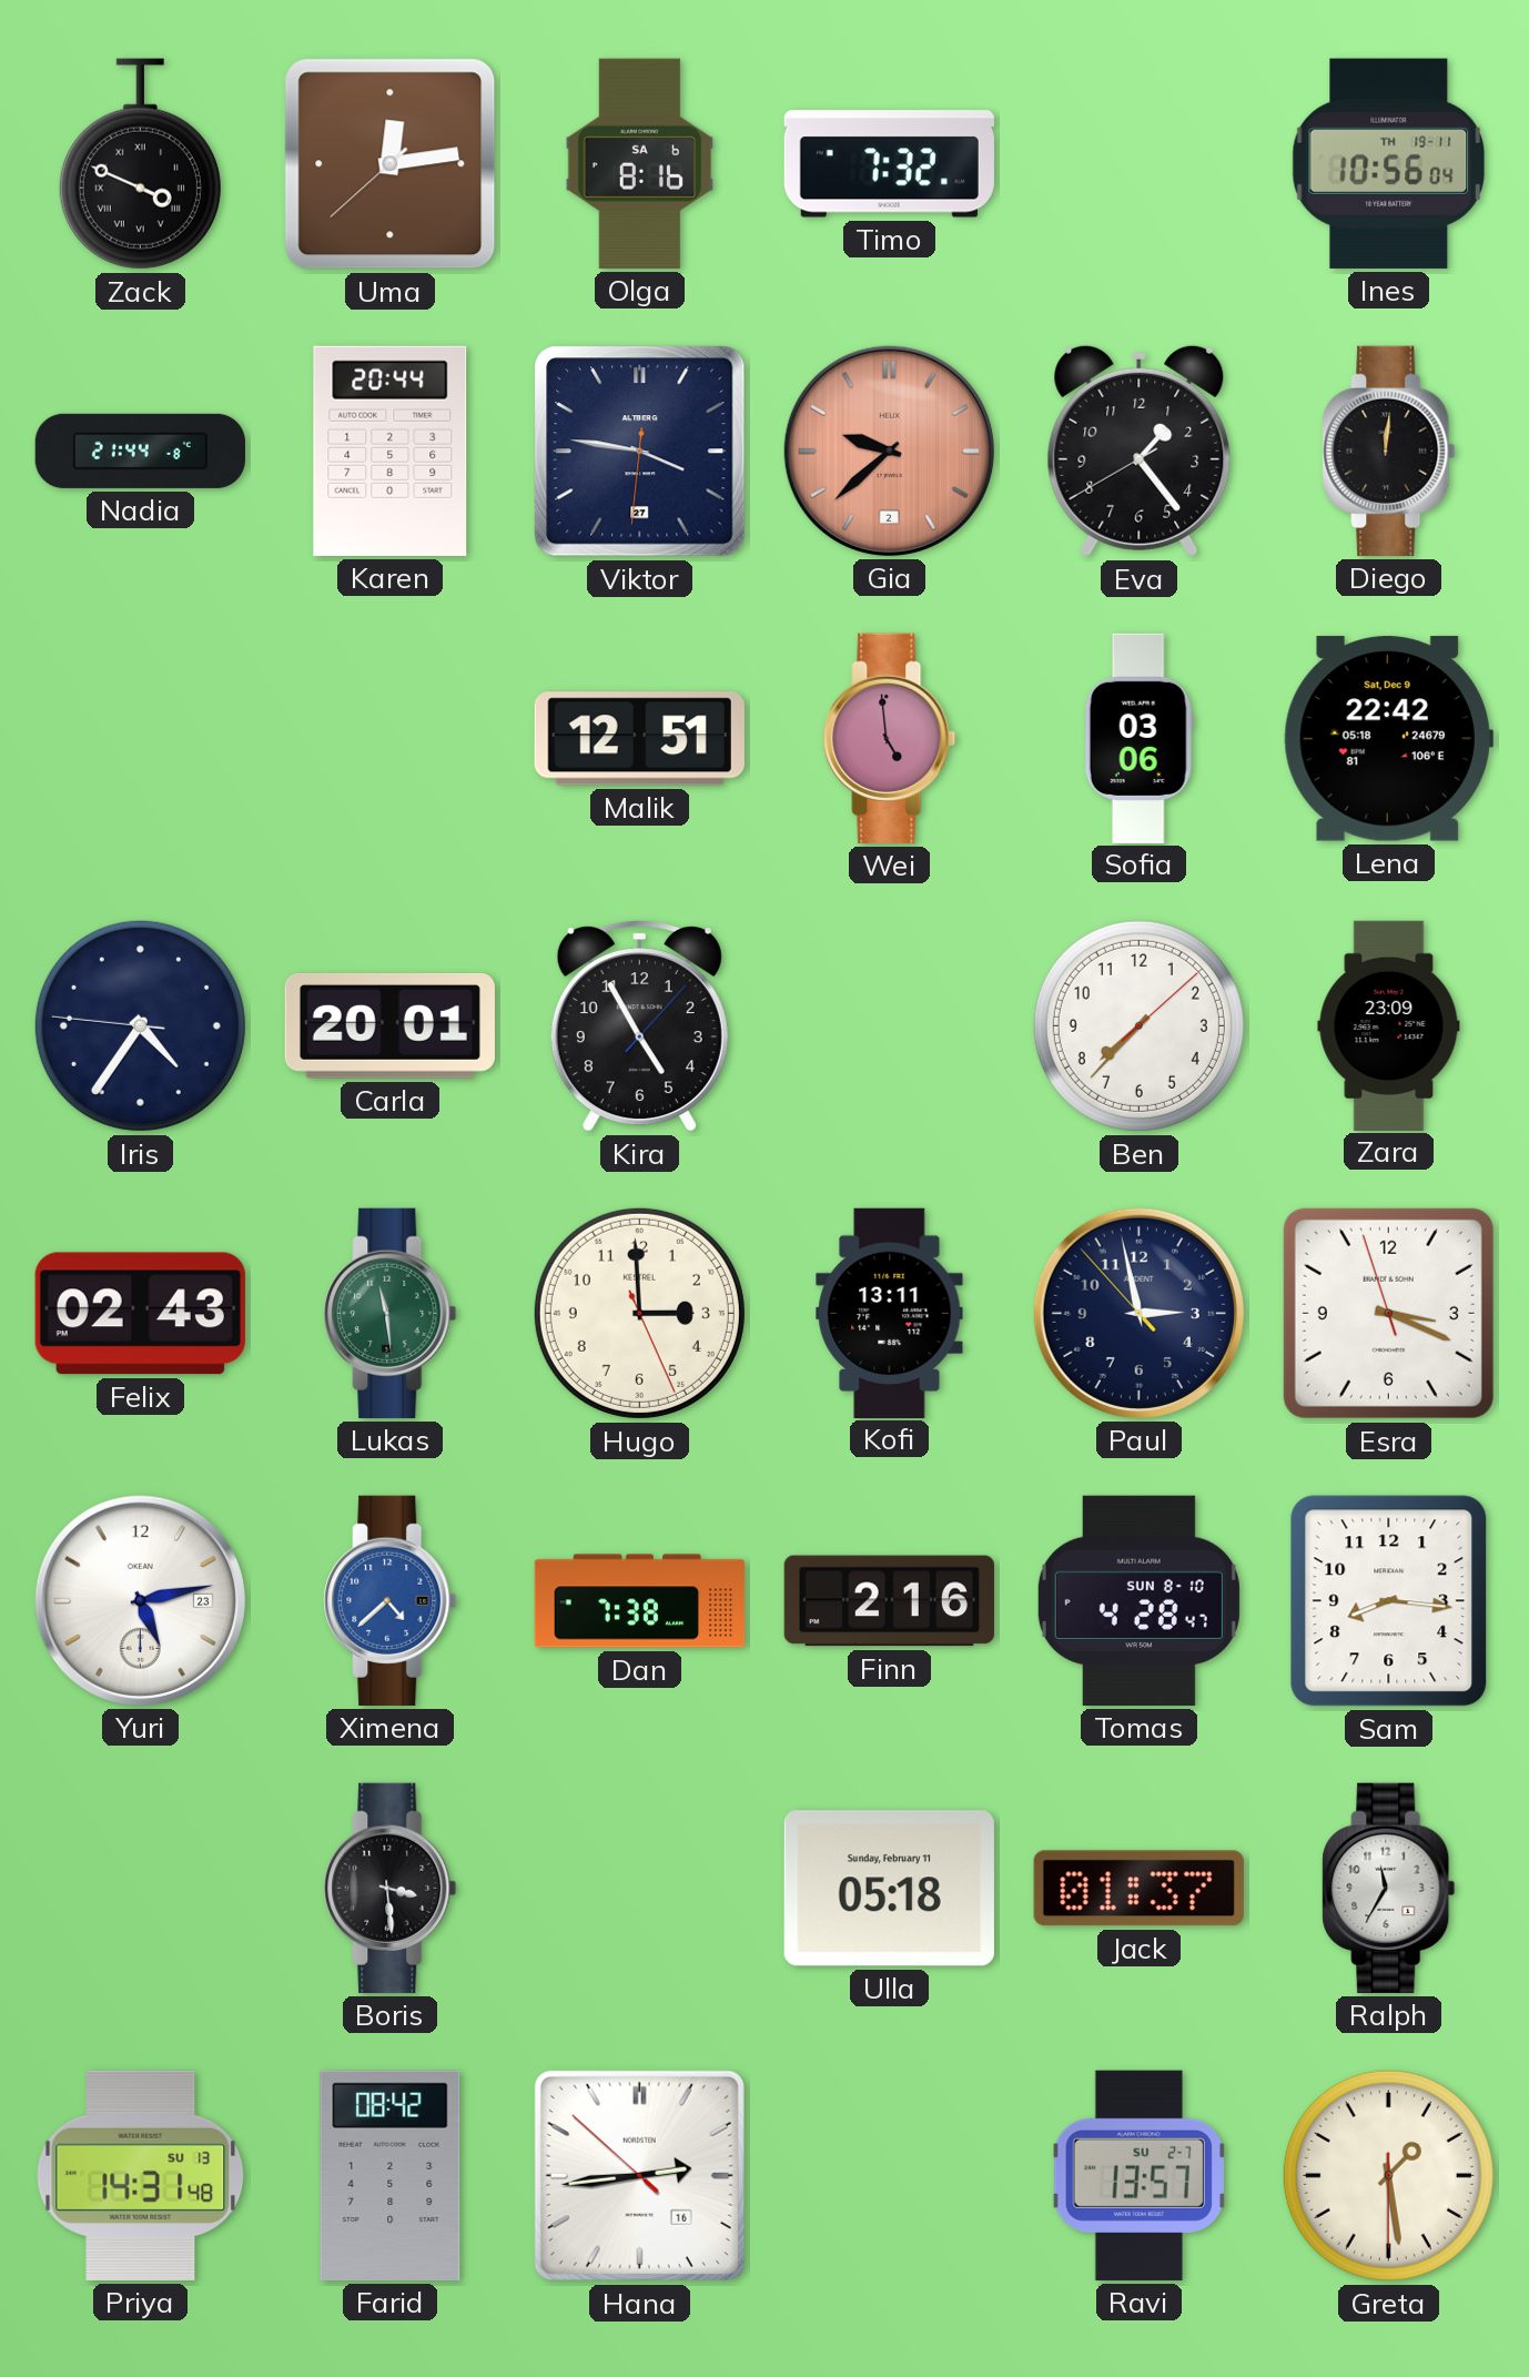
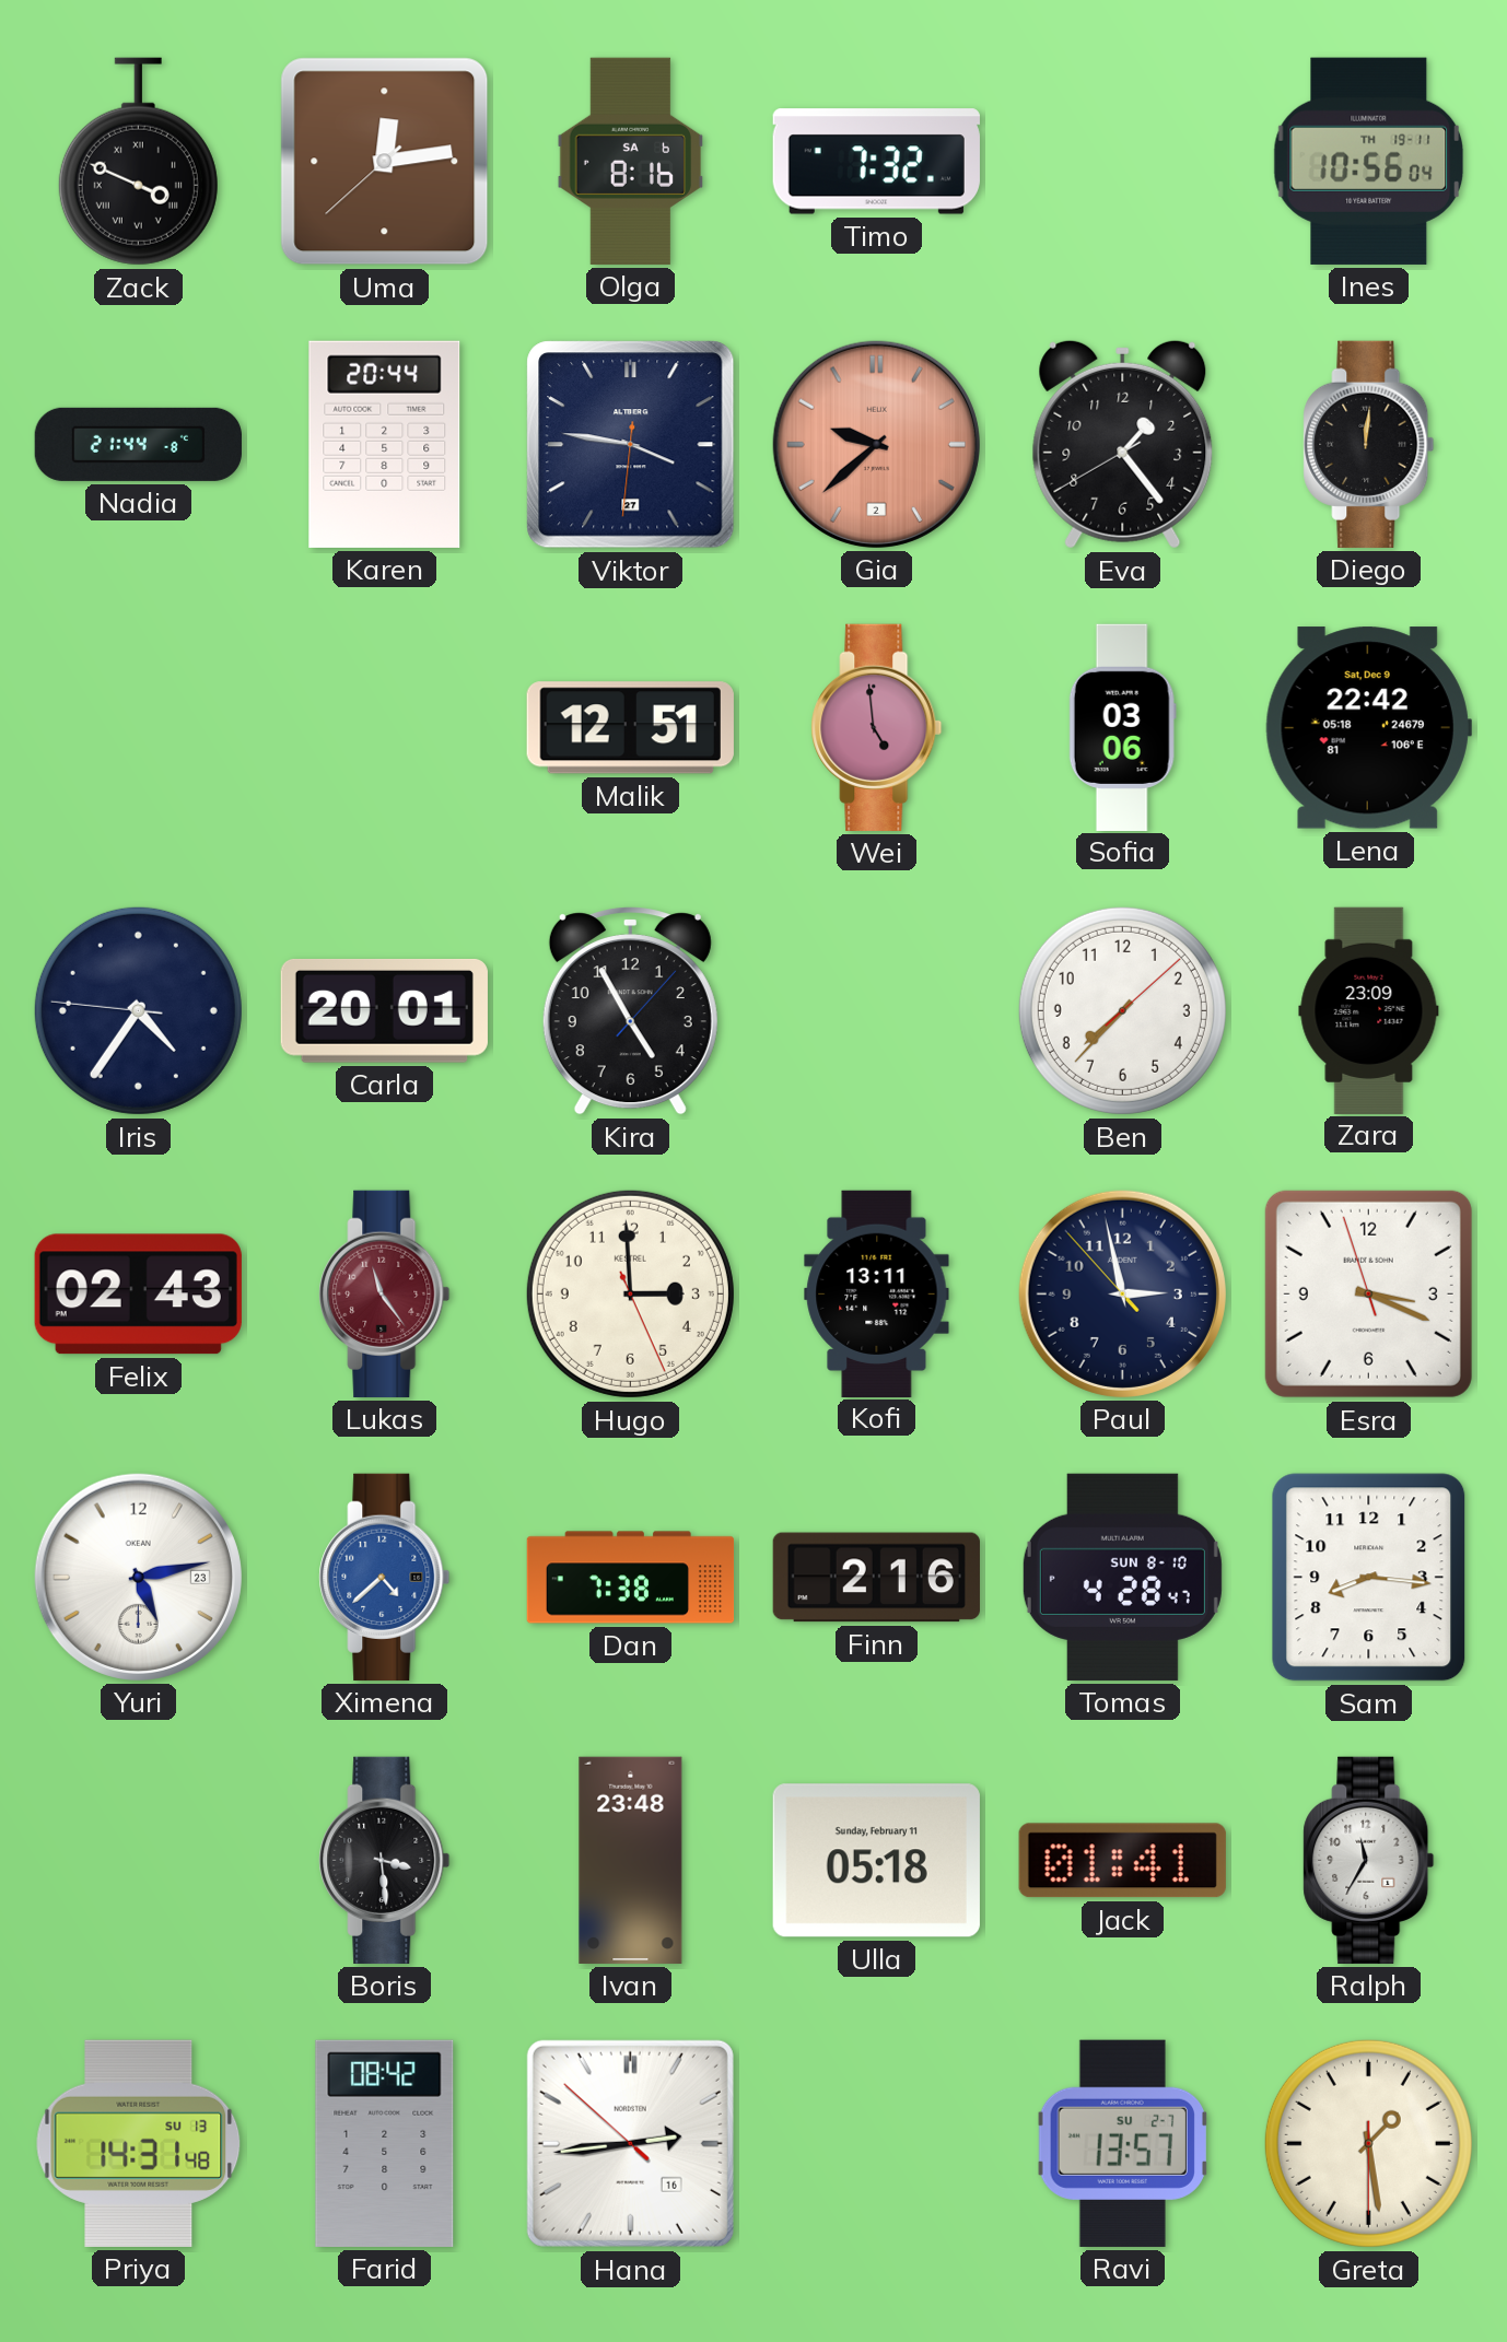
Lukas: 11:29 -> 11:24
Lukas dial: green -> burgundy
Ivan: none -> 23:48
Jack: 01:37 -> 01:41
